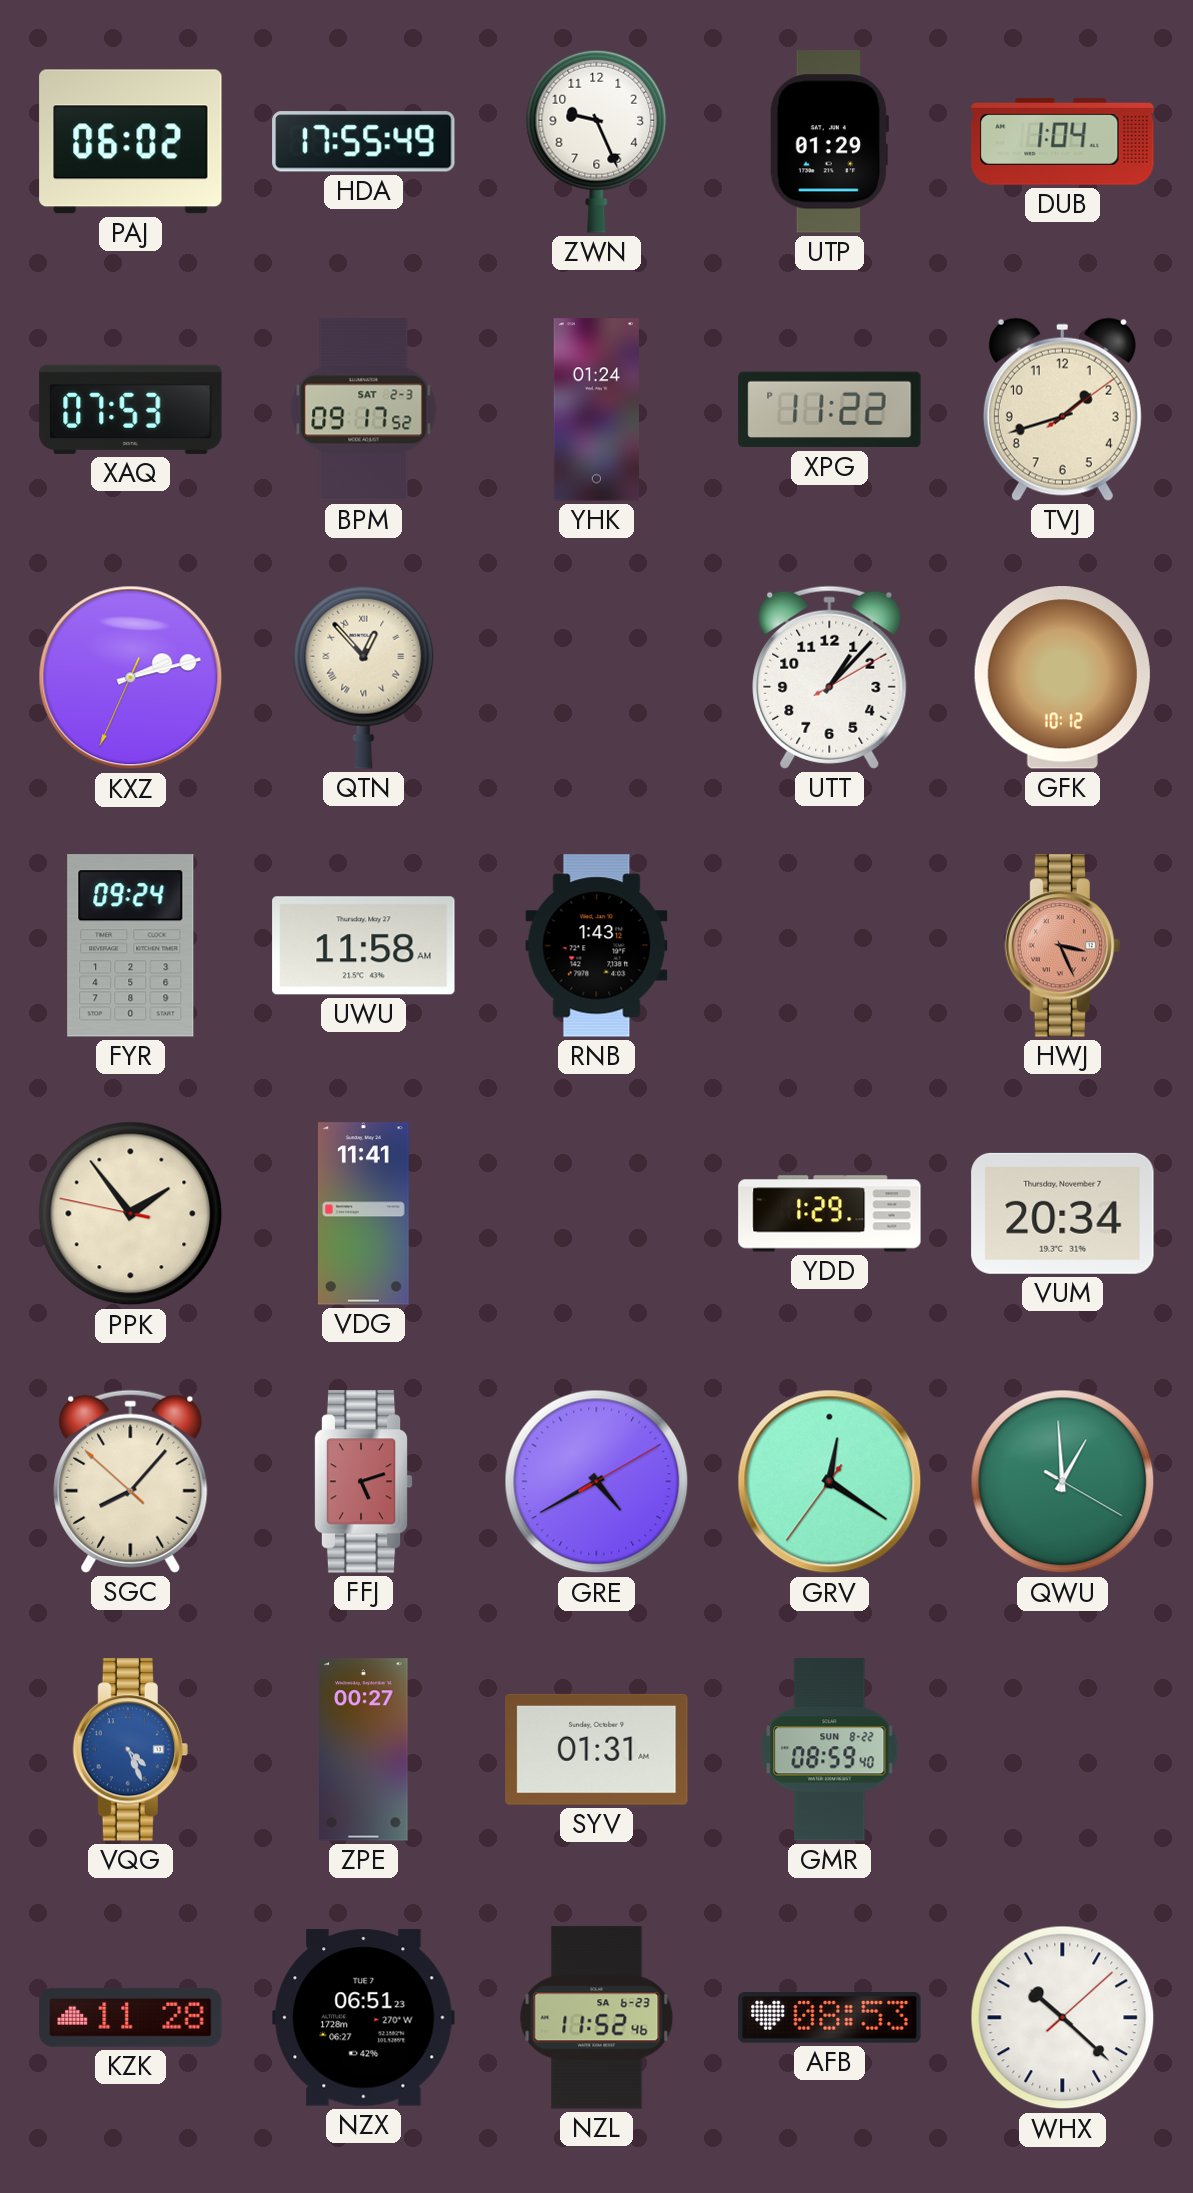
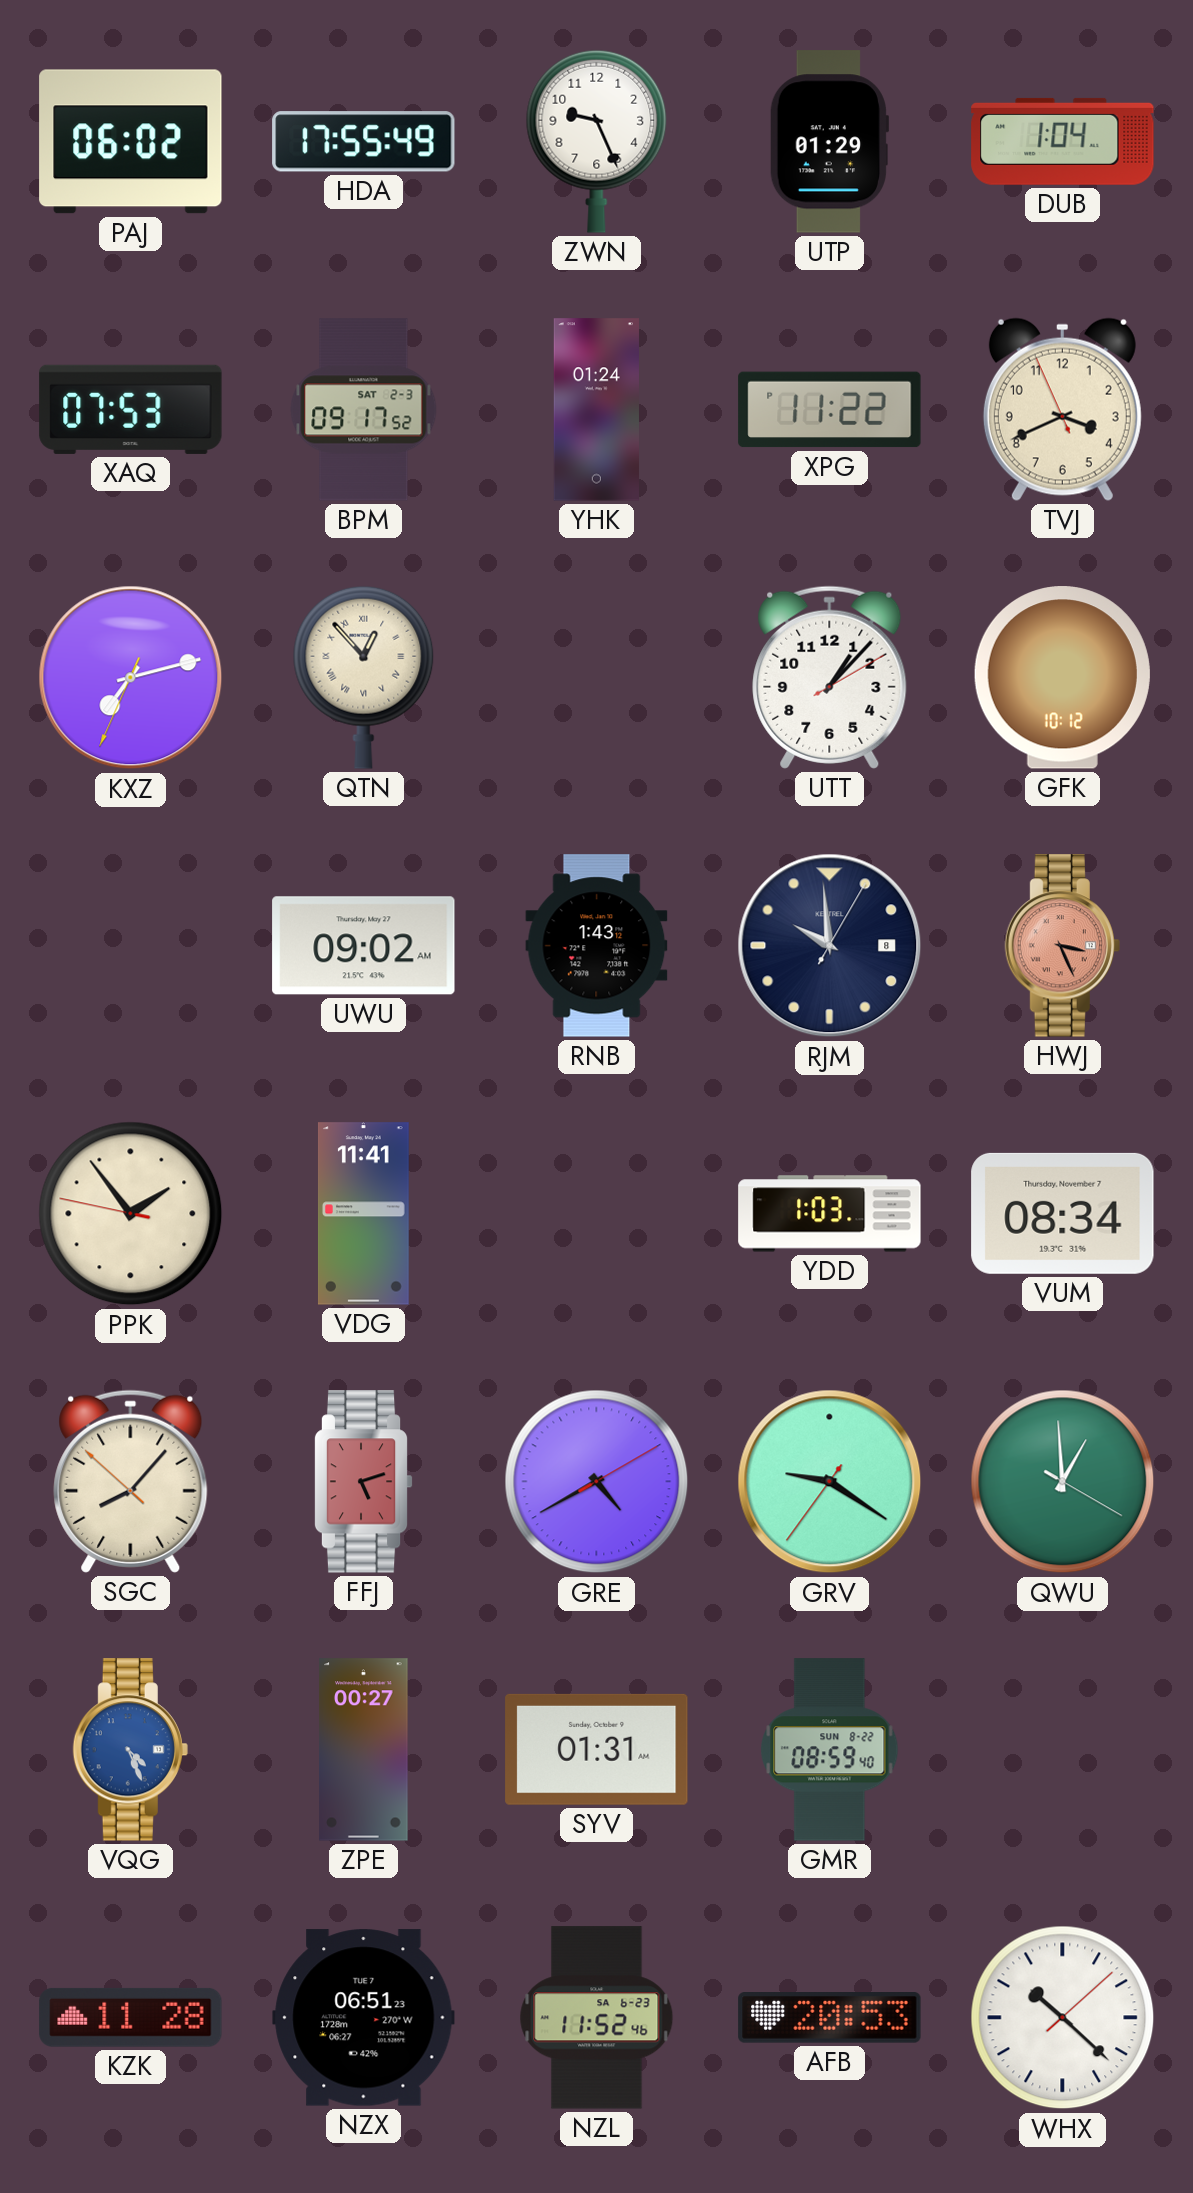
TVJ: 1:42 -> 3:40
KXZ: 2:12 -> 7:12
FYR: 09:24 -> none
UWU: 11:58 -> 09:02
RJM: none -> 9:59
YDD: 1:29 -> 1:03
VUM: 20:34 -> 08:34
GRV: 12:20 -> 9:20
AFB: 08:53 -> 20:53
